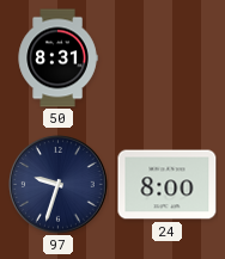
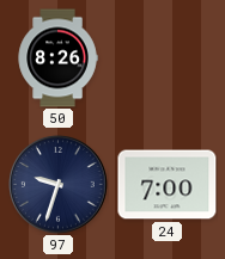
50: 8:31 -> 8:26
24: 8:00 -> 7:00
